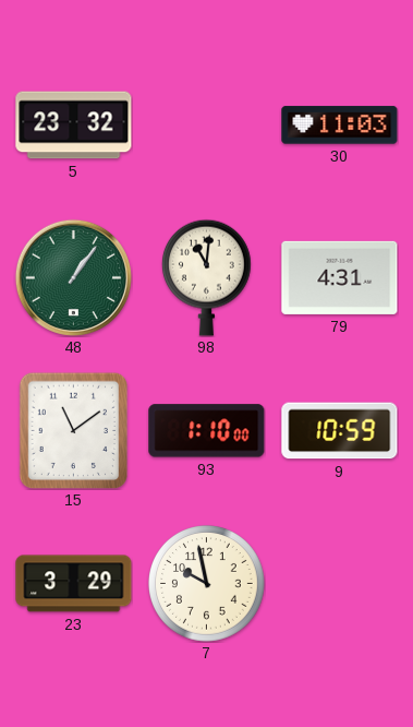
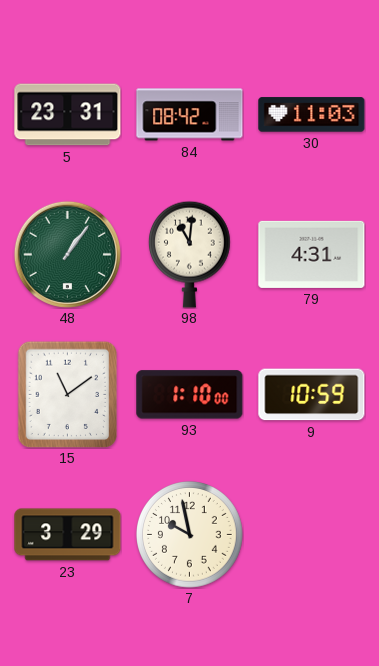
5: 23:32 -> 23:31
84: none -> 08:42
